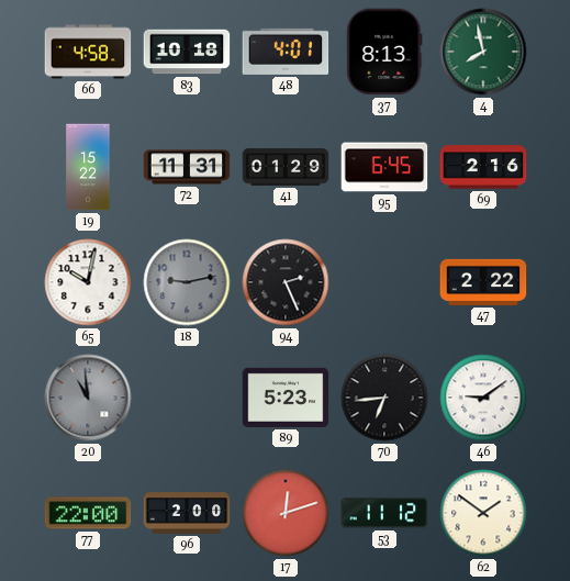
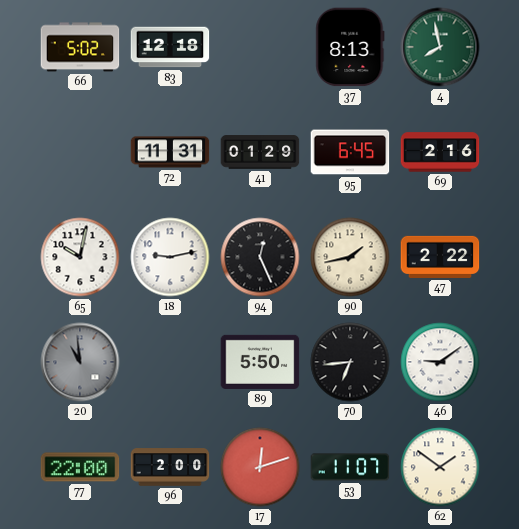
66: 4:58 -> 5:02
83: 10:18 -> 12:18
48: 4:01 -> none
19: 15:22 -> none
18 dial: grey -> white
94: 2:26 -> 12:26
90: none -> 1:43
89: 5:23 -> 5:50
53: 11:12 -> 11:07
